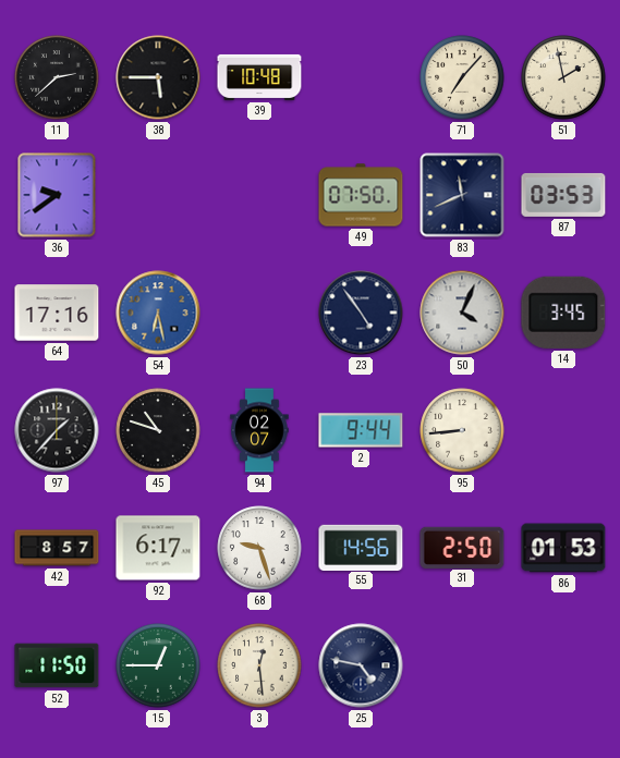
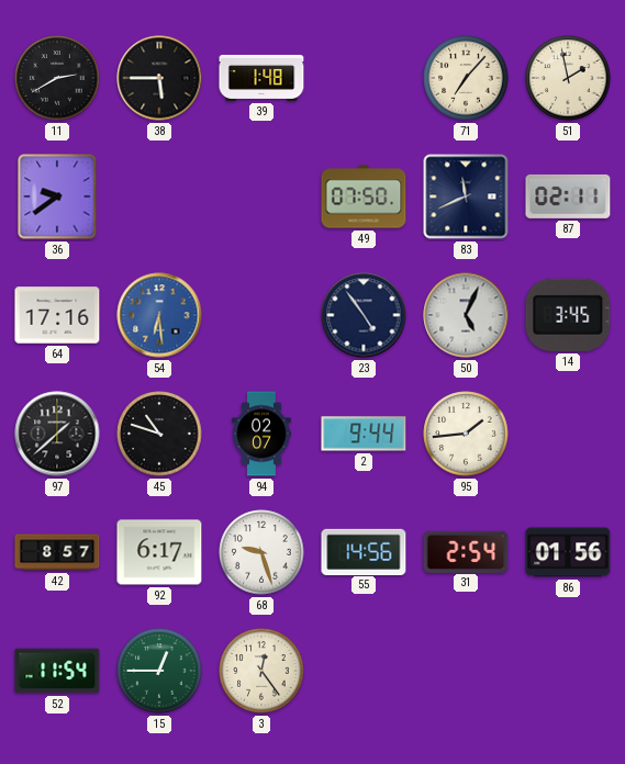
11: 2:38 -> 2:40
39: 10:48 -> 1:48
87: 03:53 -> 02:11
54: 6:28 -> 6:29
50: 4:04 -> 5:04
97: 1:37 -> 1:38
95: 8:44 -> 1:44
31: 2:50 -> 2:54
86: 01:53 -> 01:56
52: 11:50 -> 11:54
3: 12:29 -> 12:24
25: 4:47 -> none
